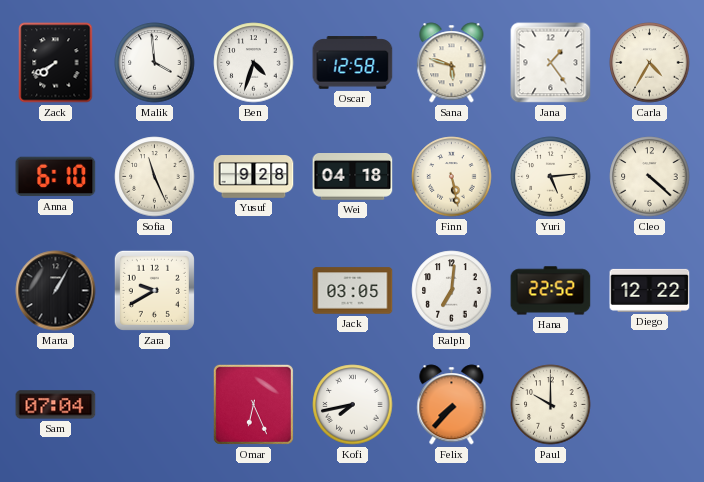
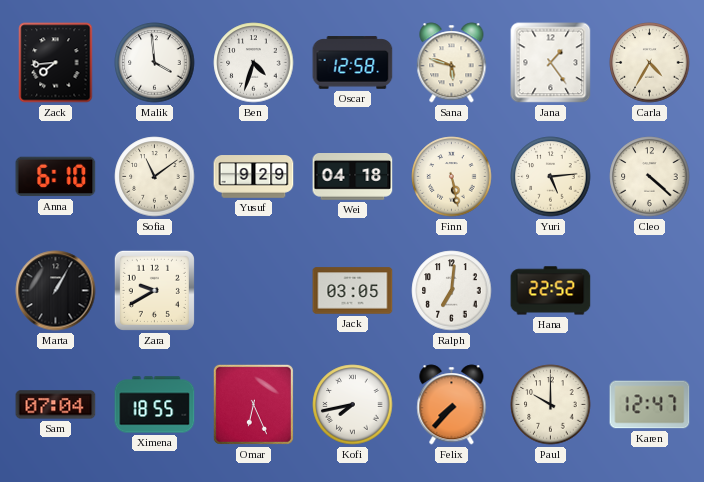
Zack: 7:40 -> 7:44
Sofia: 11:26 -> 11:09
Yusuf: 9:28 -> 9:29
Diego: 12:22 -> none
Ximena: none -> 18:55
Karen: none -> 12:47
